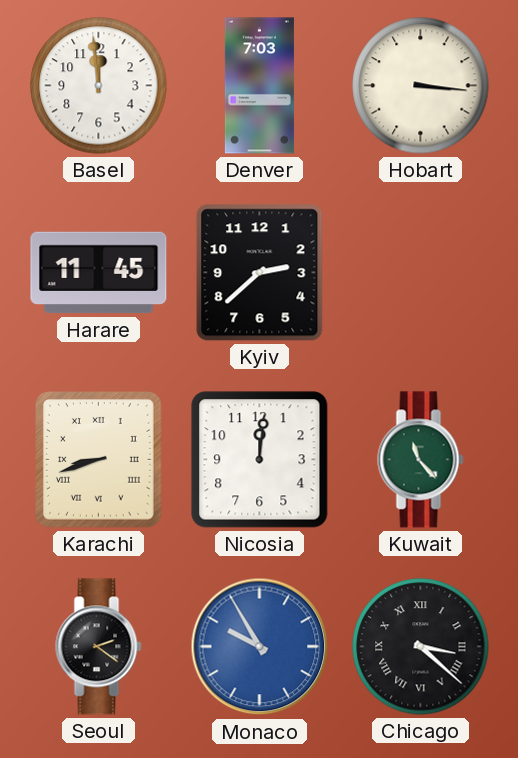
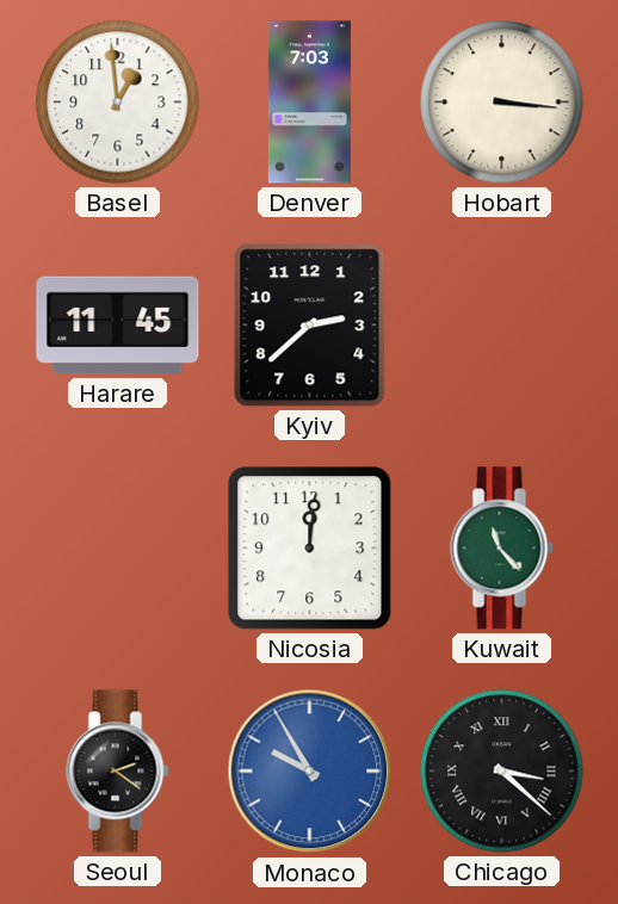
Basel: 11:59 -> 12:59
Karachi: 8:42 -> none
